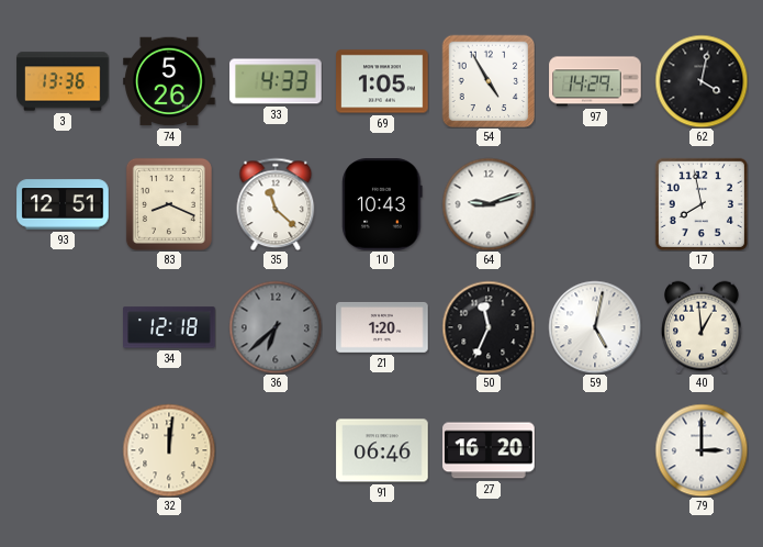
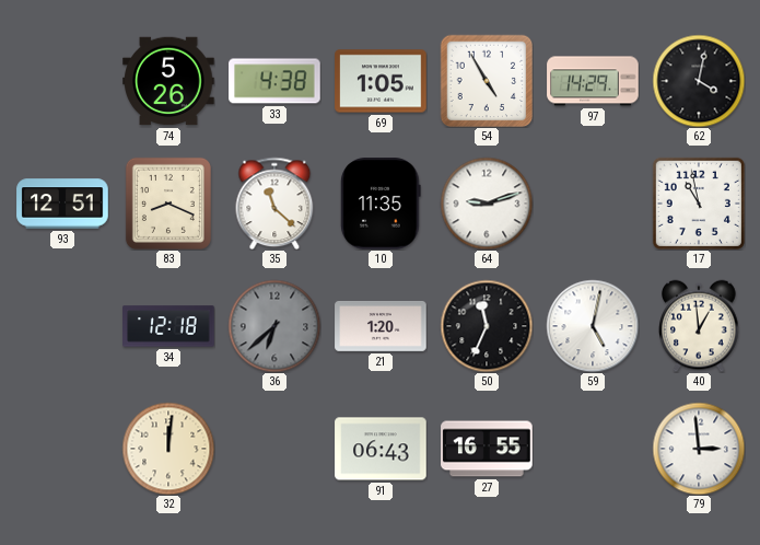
3: 13:36 -> none
33: 4:33 -> 4:38
10: 10:43 -> 11:35
17: 7:58 -> 10:58
91: 06:46 -> 06:43
27: 16:20 -> 16:55
79: 3:00 -> 2:59
